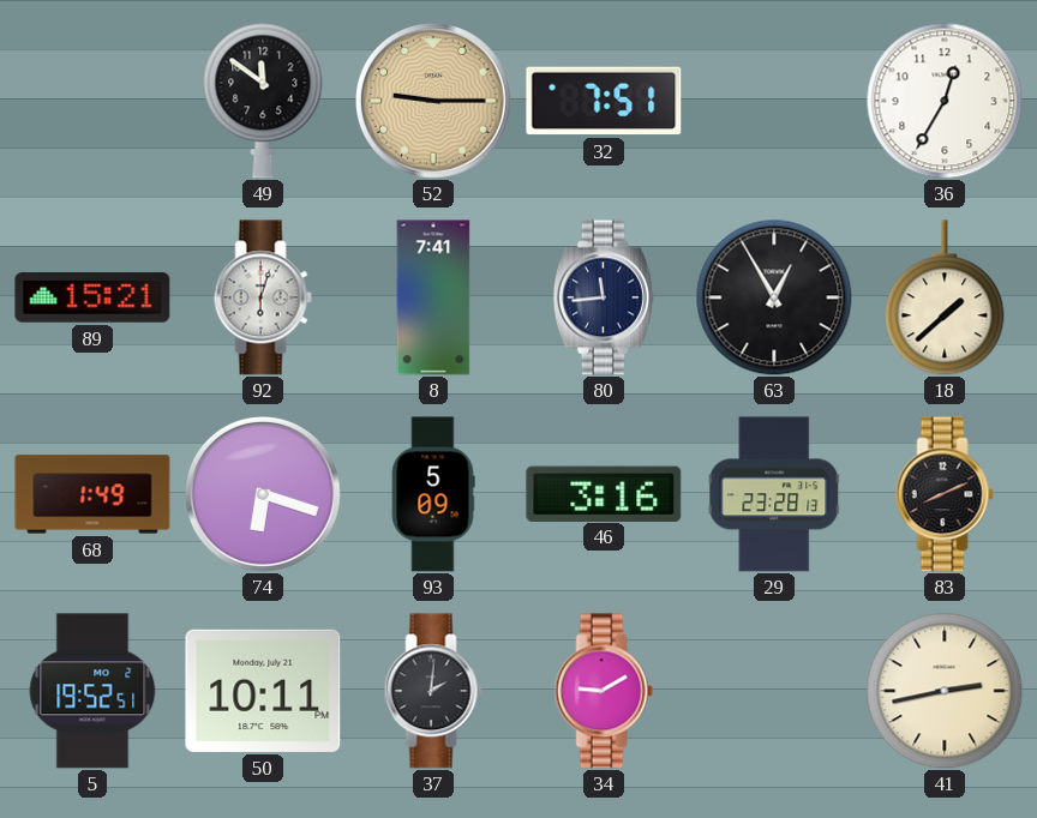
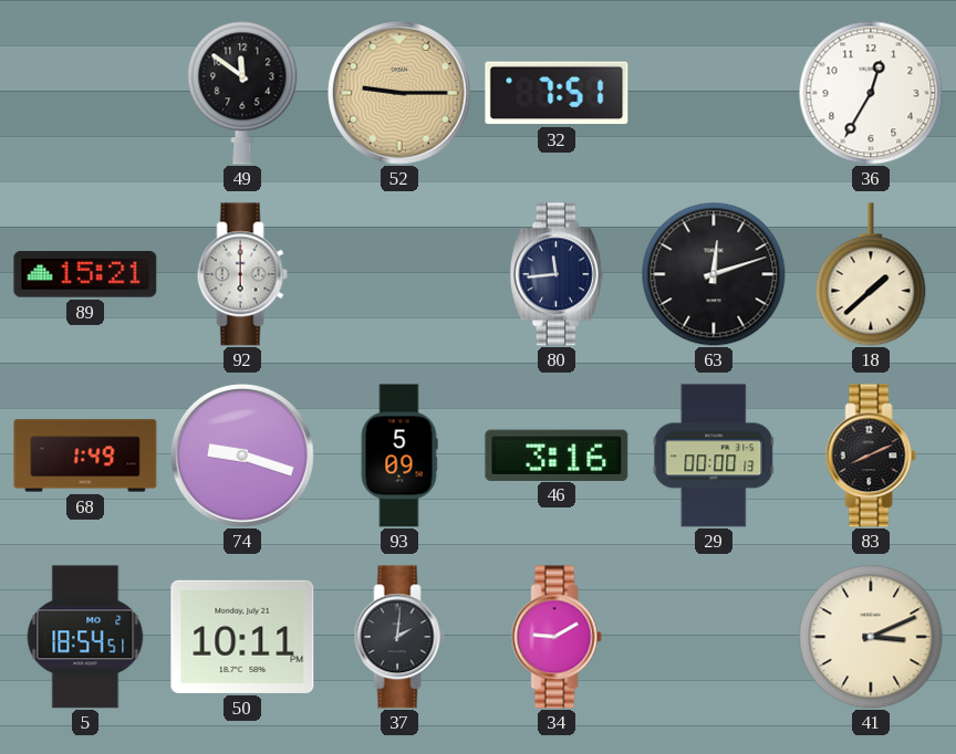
92: 6:03 -> 6:00
8: 7:41 -> none
63: 12:55 -> 12:12
74: 6:18 -> 9:18
29: 23:28 -> 00:00
5: 19:52 -> 18:54
41: 2:43 -> 3:11
